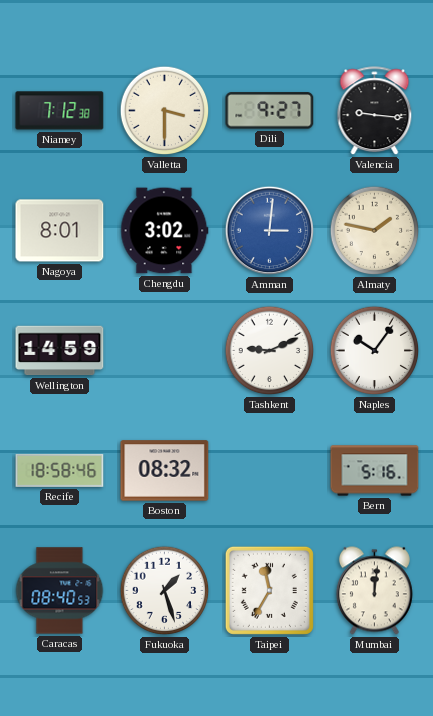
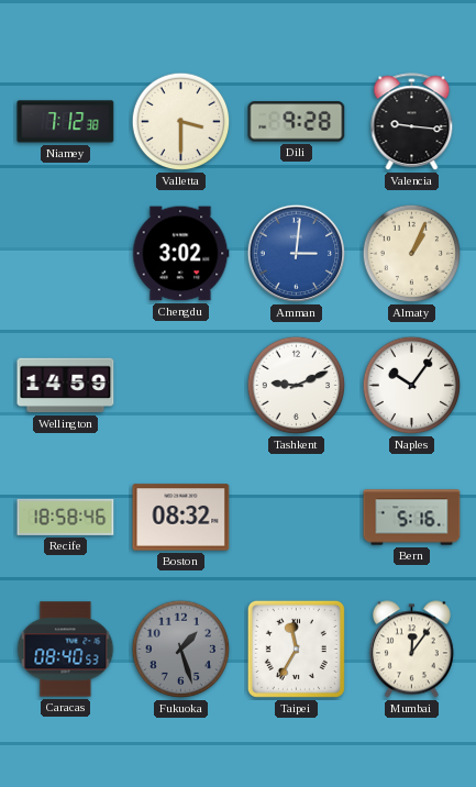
Dili: 9:27 -> 9:28
Nagoya: 8:01 -> none
Almaty: 1:47 -> 1:04
Fukuoka dial: white -> grey
Mumbai: 12:01 -> 12:06
